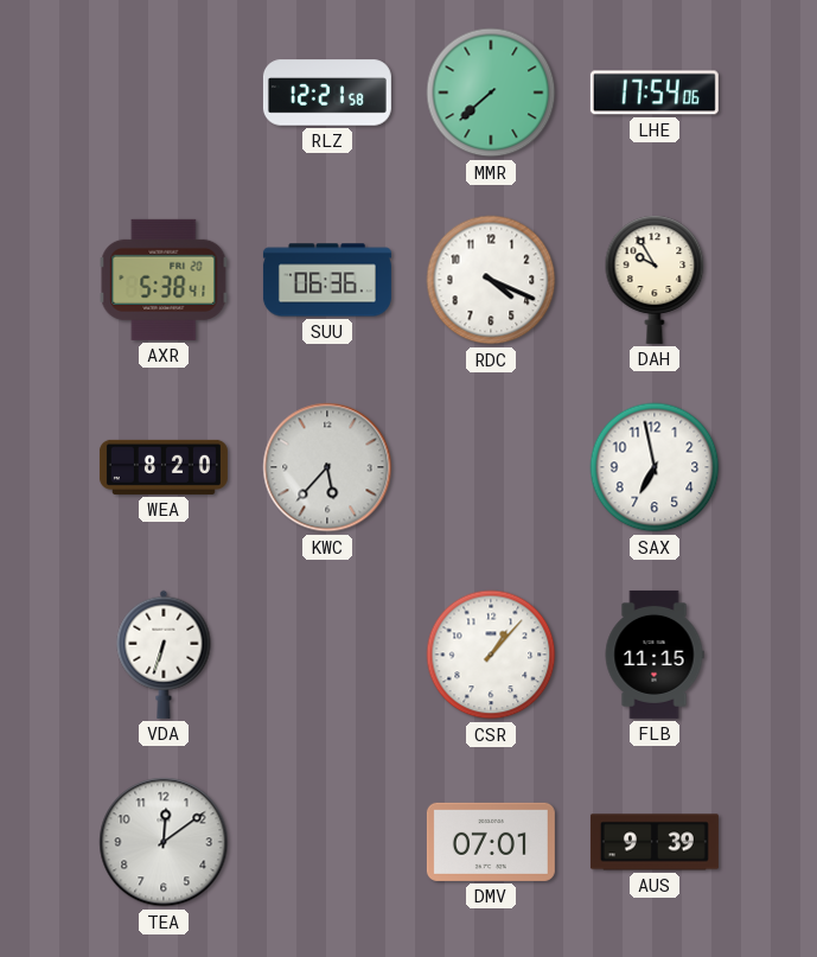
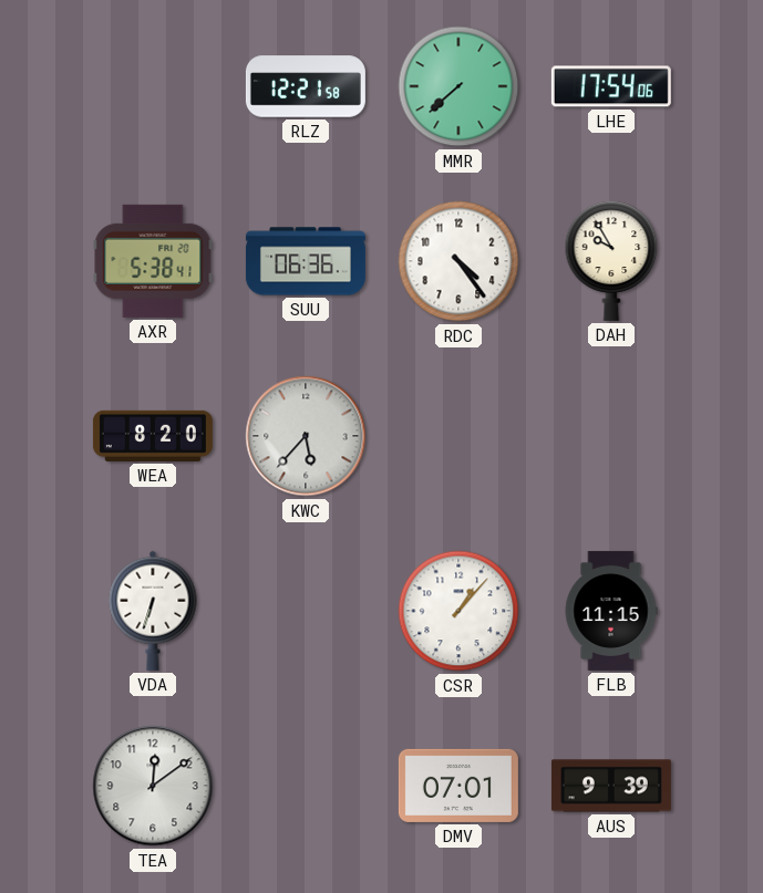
RDC: 4:19 -> 4:24
SAX: 6:58 -> none
